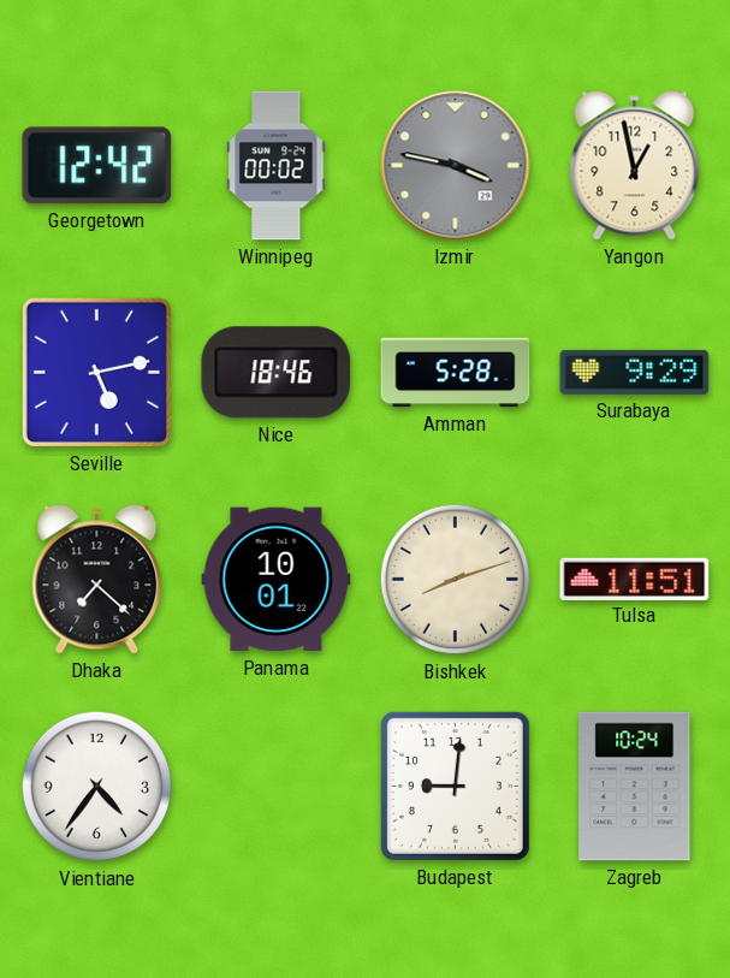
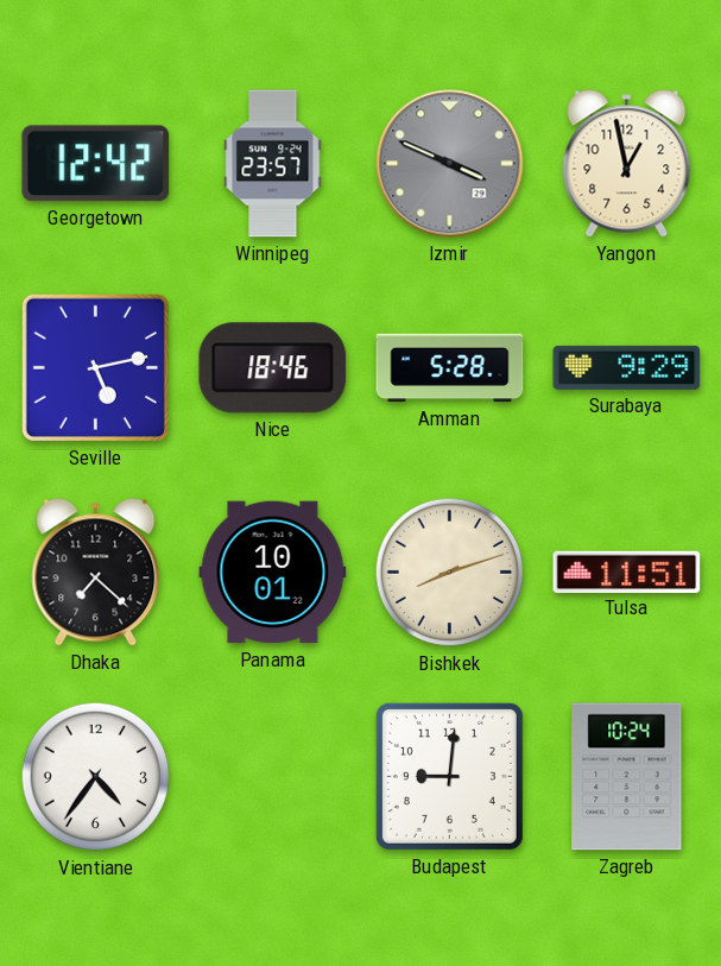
Winnipeg: 00:02 -> 23:57
Izmir: 3:47 -> 3:49
